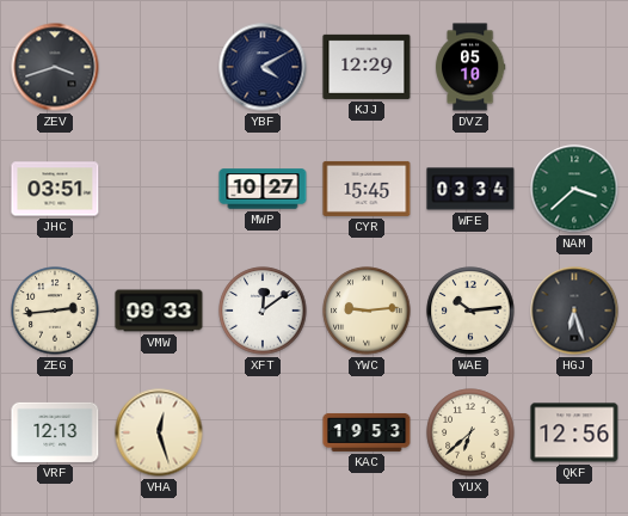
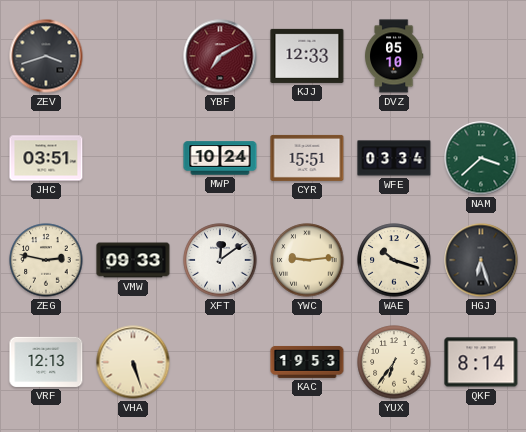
YBF: 4:10 -> 7:10
YBF dial: navy -> burgundy
KJJ: 12:29 -> 12:33
MWP: 10:27 -> 10:24
CYR: 15:45 -> 15:51
ZEG: 2:44 -> 2:47
WAE: 10:14 -> 10:18
VHA: 12:27 -> 5:27
YUX: 6:38 -> 6:36
QKF: 12:56 -> 8:14
